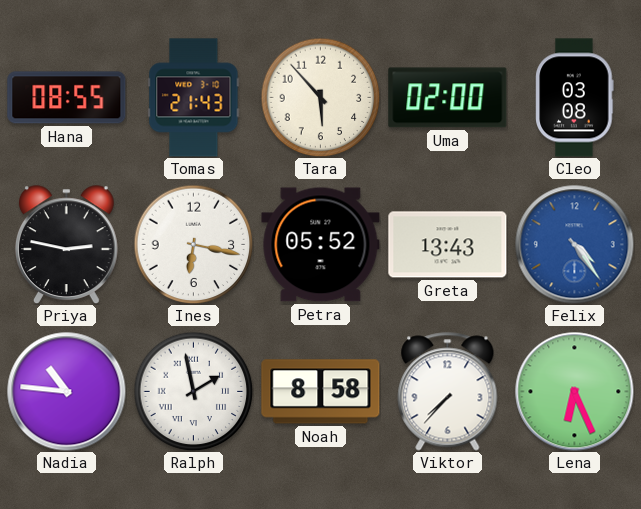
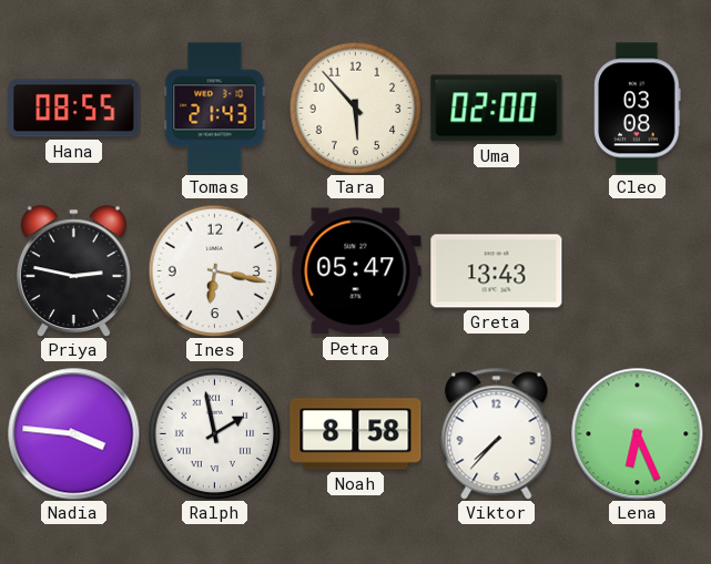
Petra: 05:52 -> 05:47
Felix: 4:24 -> none
Nadia: 10:46 -> 3:46
